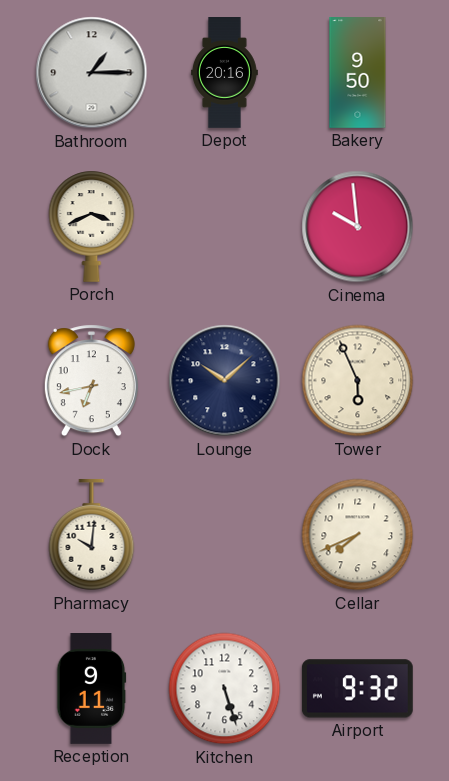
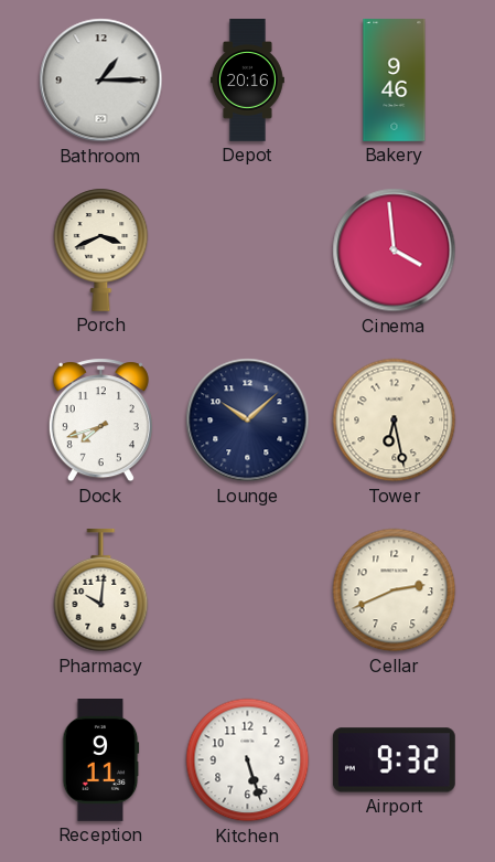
Bakery: 9:50 -> 9:46
Cinema: 9:59 -> 3:59
Dock: 6:43 -> 7:42
Tower: 5:56 -> 6:28
Cellar: 7:41 -> 2:41
